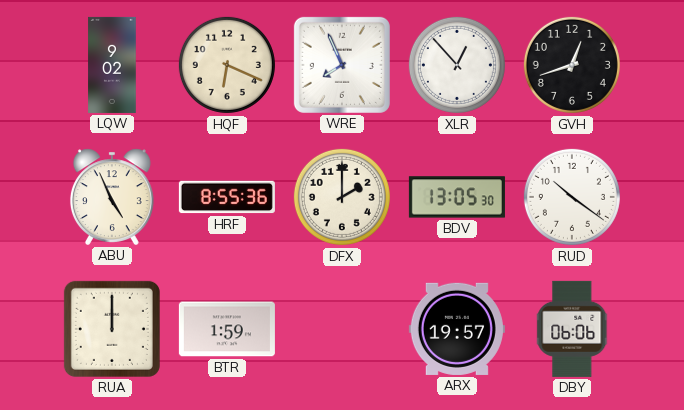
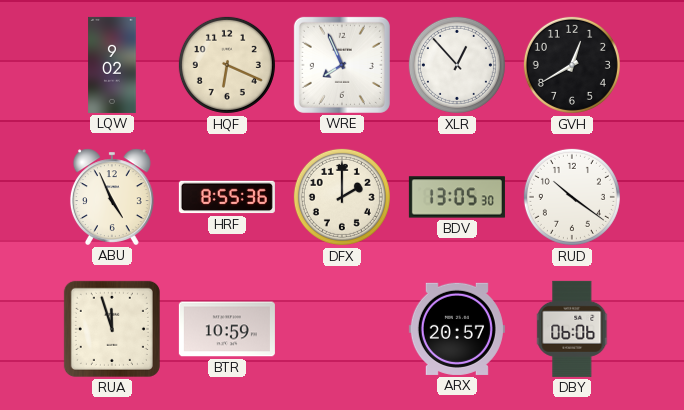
GVH: 12:42 -> 12:40
RUA: 12:00 -> 11:57
BTR: 1:59 -> 10:59
ARX: 19:57 -> 20:57
